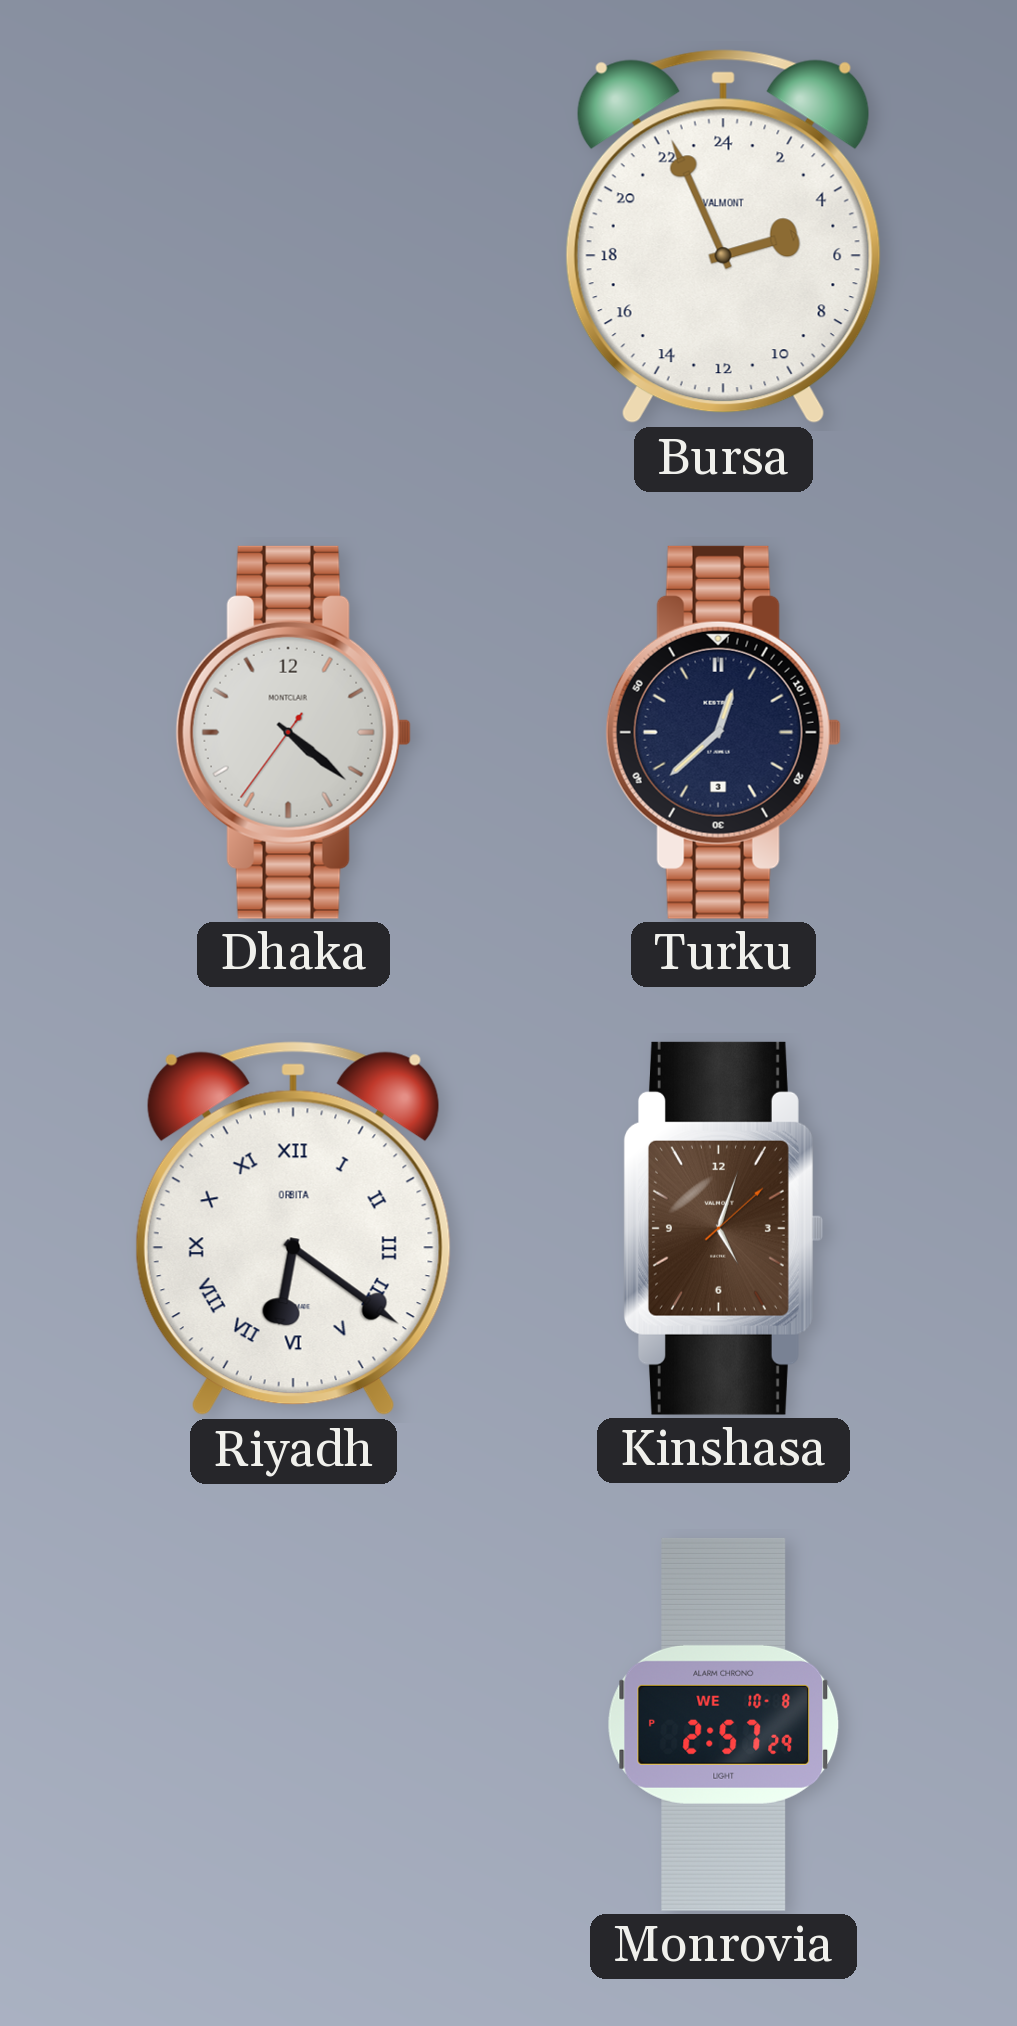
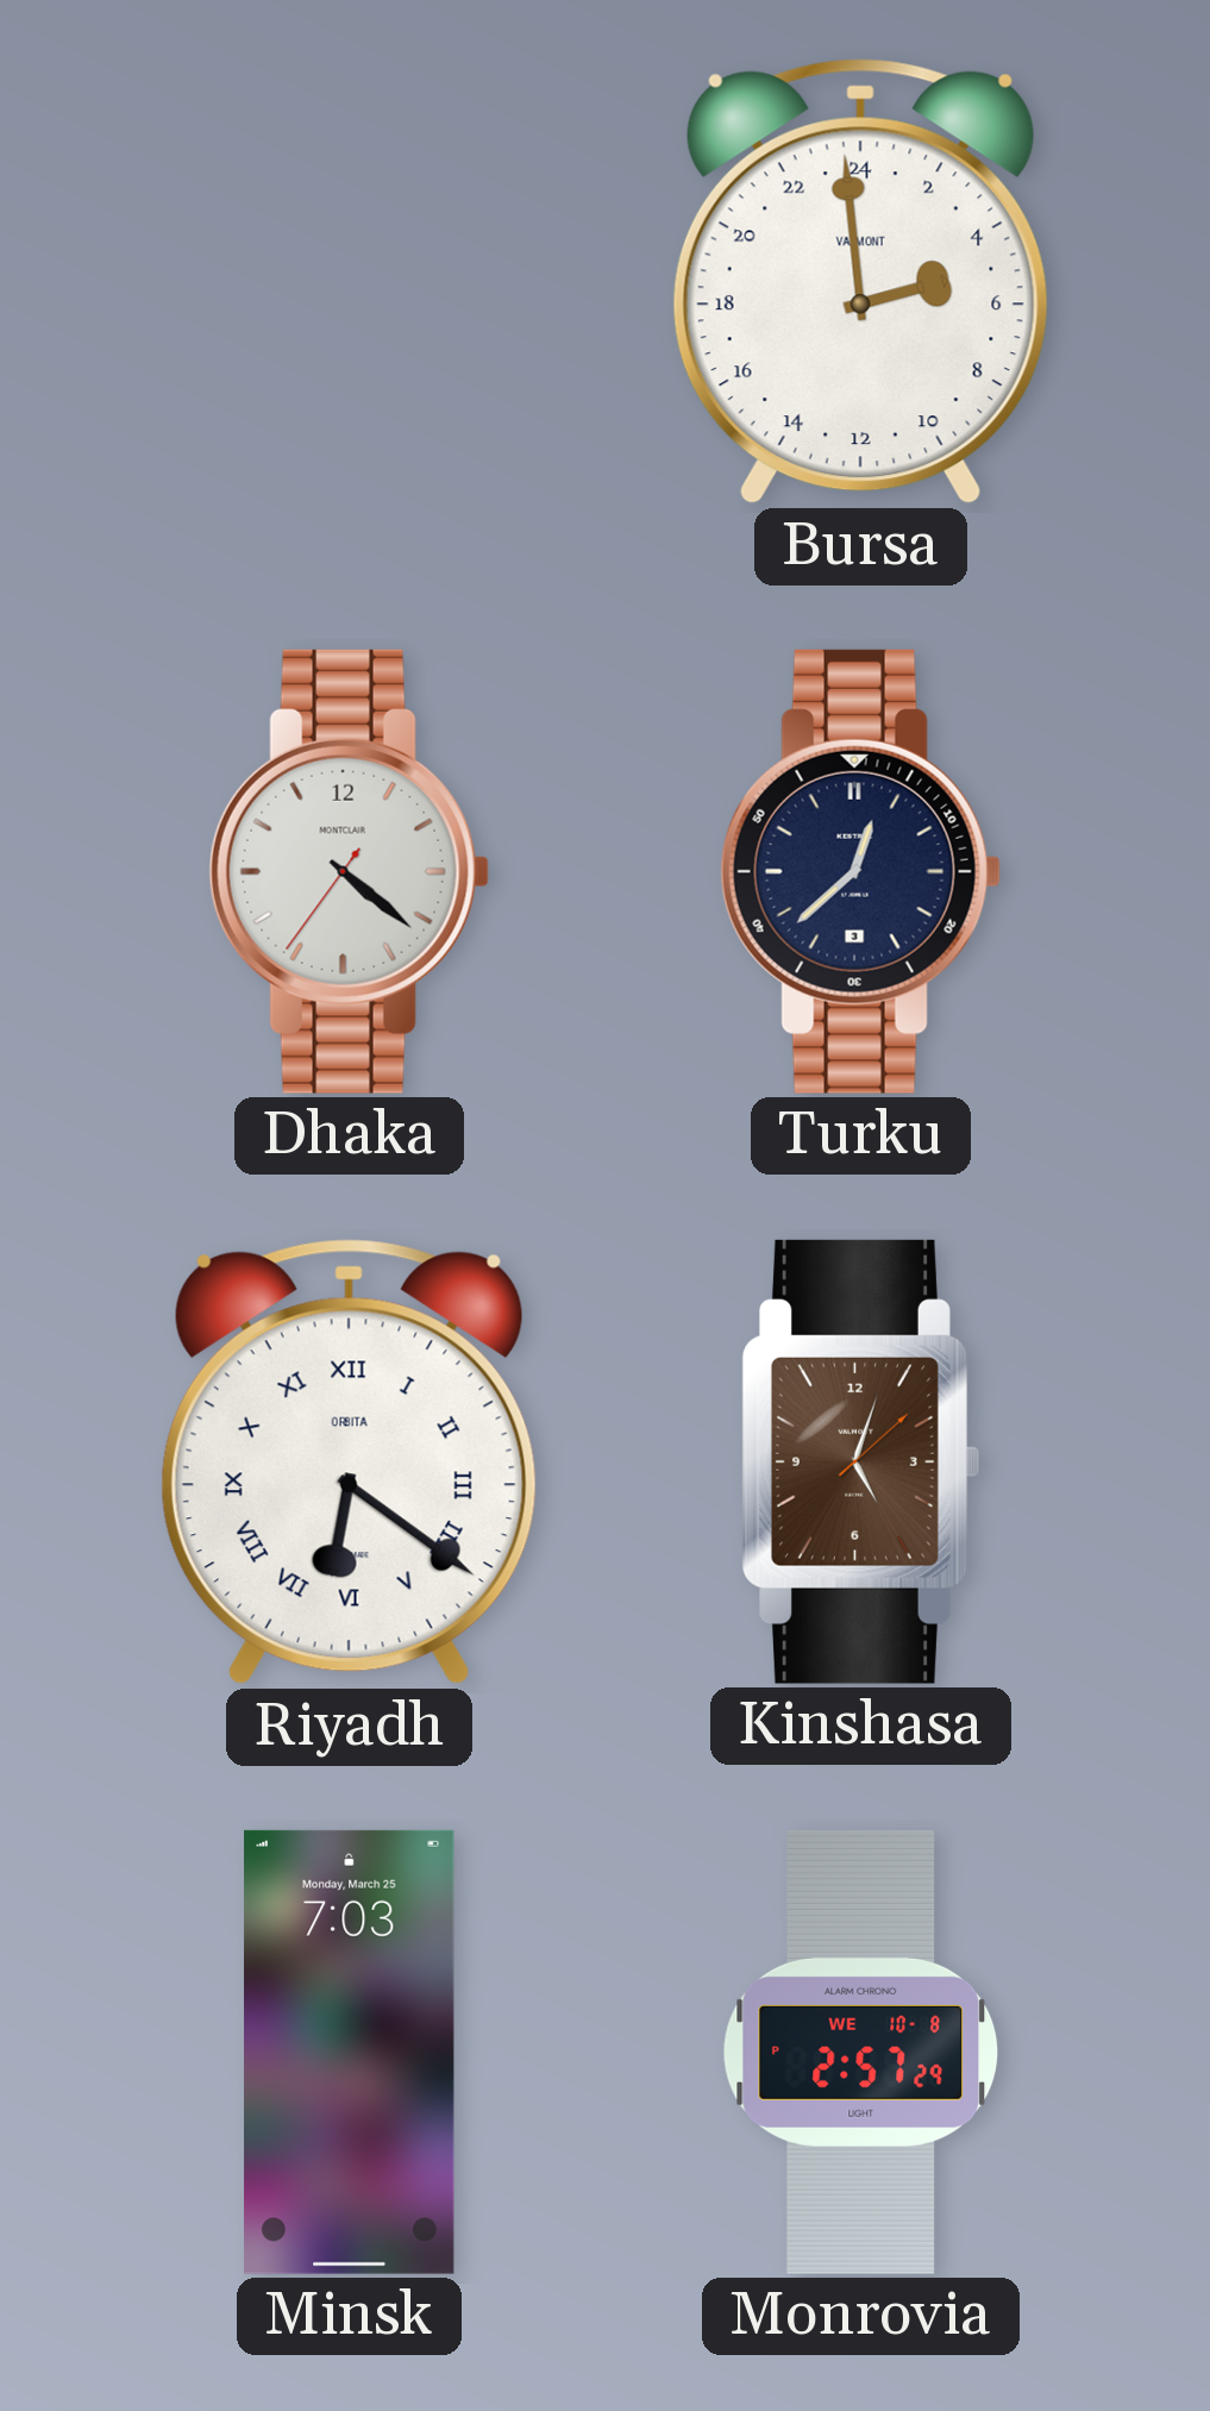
Bursa: 4:56 -> 4:59
Minsk: none -> 7:03
